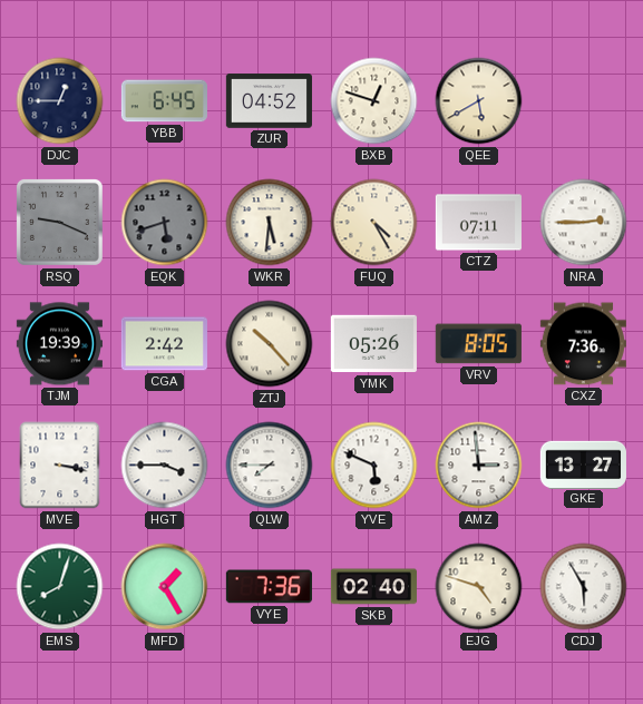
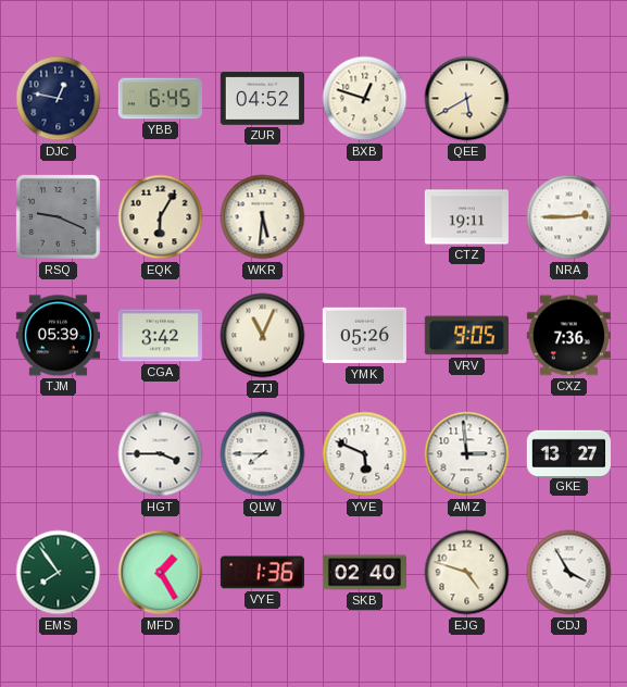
DJC: 12:45 -> 12:47
EQK: 5:42 -> 6:05
EQK dial: grey -> cream
FUQ: 4:25 -> none
CTZ: 07:11 -> 19:11
TJM: 19:39 -> 05:39
CGA: 2:42 -> 3:42
ZTJ: 10:23 -> 11:04
VRV: 8:05 -> 9:05
MVE: 3:17 -> none
EMS: 8:03 -> 7:54
VYE: 7:36 -> 1:36
CDJ: 5:55 -> 3:55
